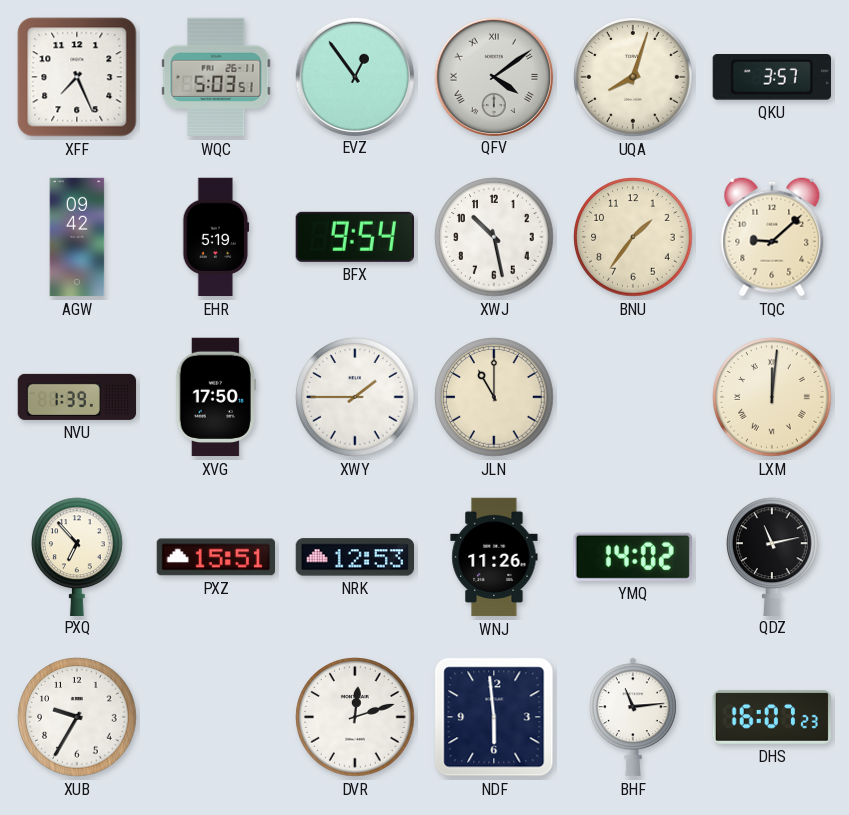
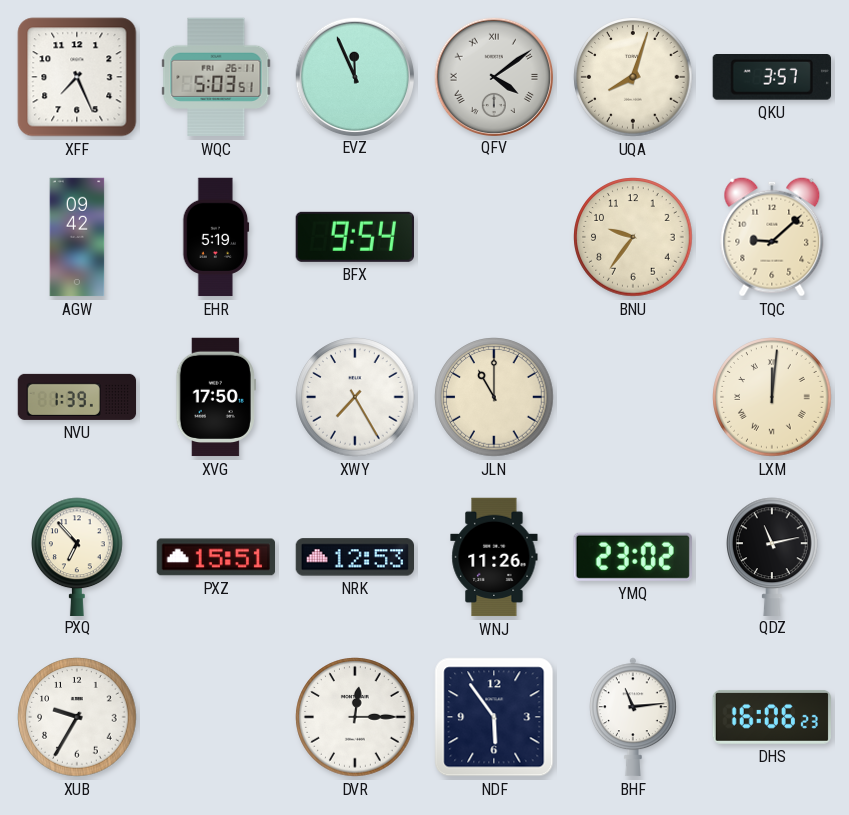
EVZ: 12:54 -> 11:56
XWJ: 10:28 -> none
BNU: 1:36 -> 9:36
XWY: 1:45 -> 7:25
YMQ: 14:02 -> 23:02
DVR: 12:12 -> 12:15
NDF: 5:59 -> 5:54
DHS: 16:07 -> 16:06
